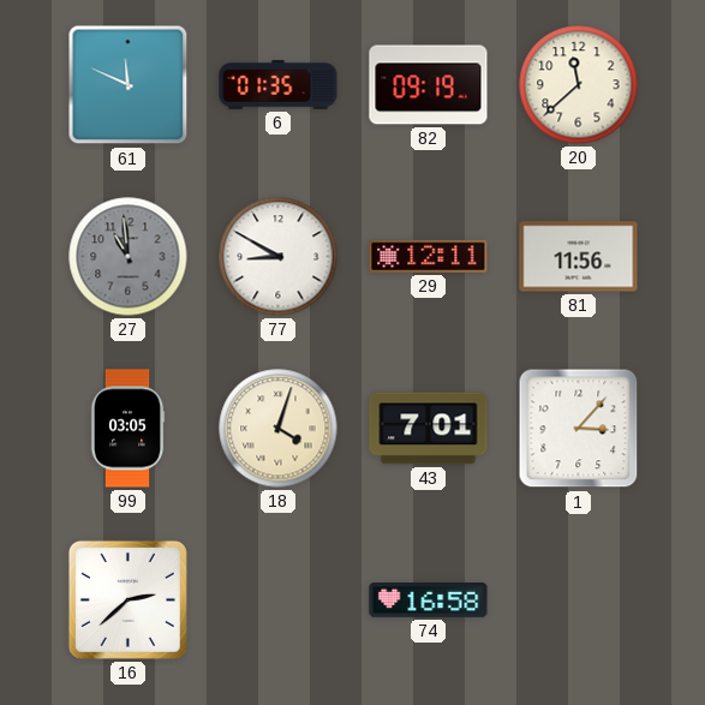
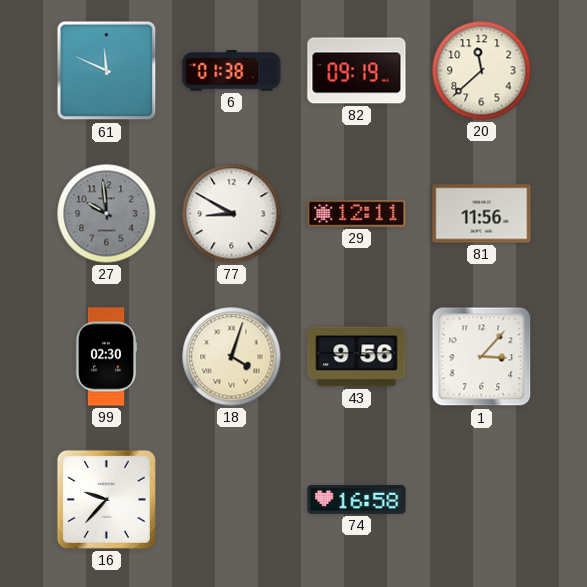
6: 01:35 -> 01:38
27: 10:59 -> 9:59
99: 03:05 -> 02:30
43: 7:01 -> 9:56
16: 2:38 -> 9:37
